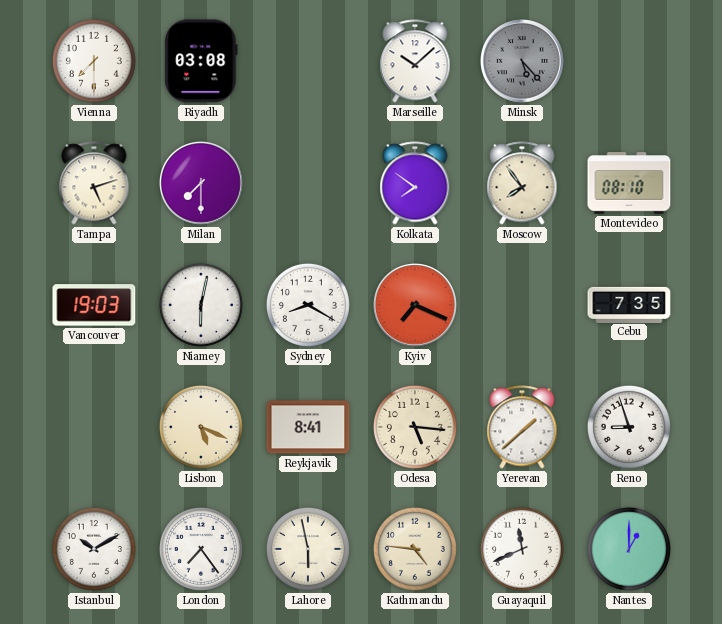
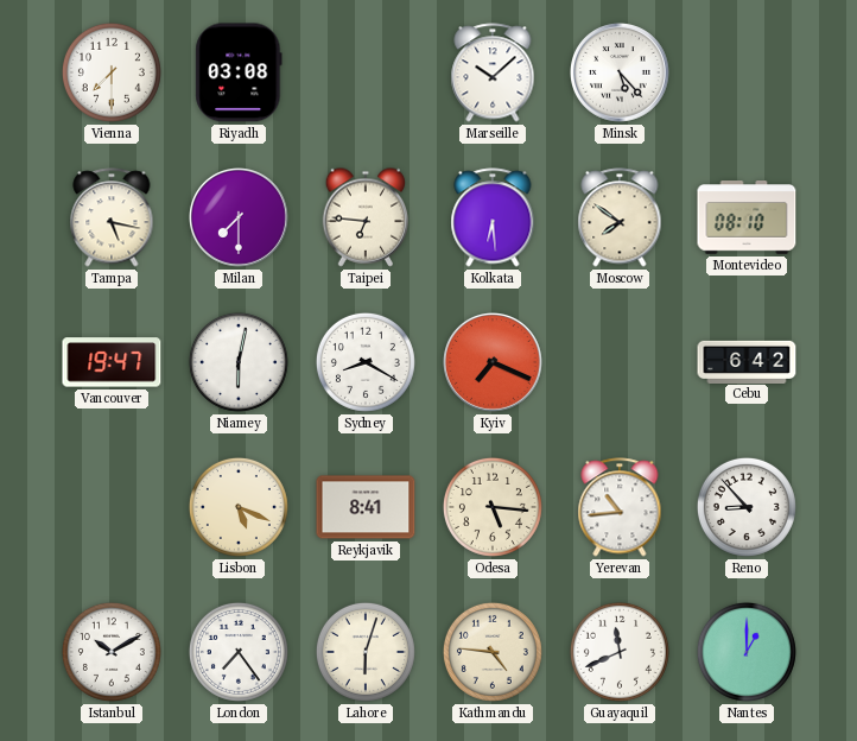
Minsk dial: grey -> white
Tampa: 5:12 -> 5:17
Taipei: none -> 6:46
Kolkata: 7:51 -> 6:29
Moscow: 7:54 -> 7:51
Vancouver: 19:03 -> 19:47
Cebu: 7:35 -> 6:42
Yerevan: 1:38 -> 10:44
Reno: 8:57 -> 8:53
Lahore: 5:58 -> 6:03
